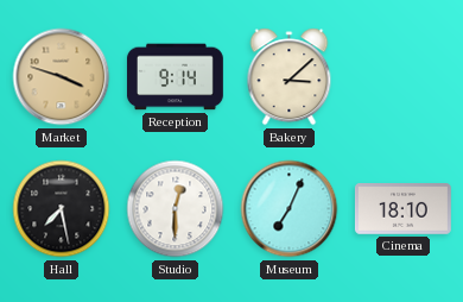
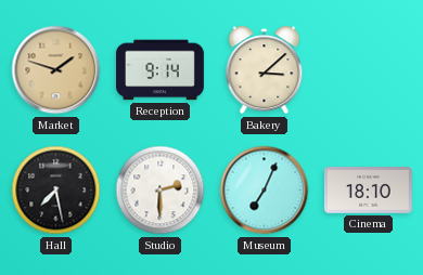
Market: 3:48 -> 1:48
Studio: 12:30 -> 2:30
